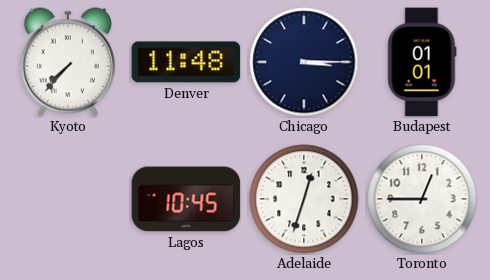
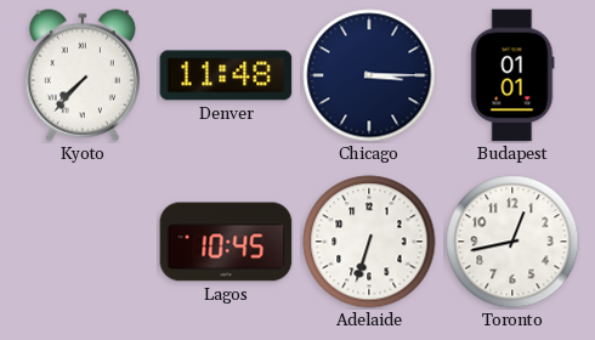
Adelaide: 12:33 -> 6:33
Toronto: 12:45 -> 12:43
